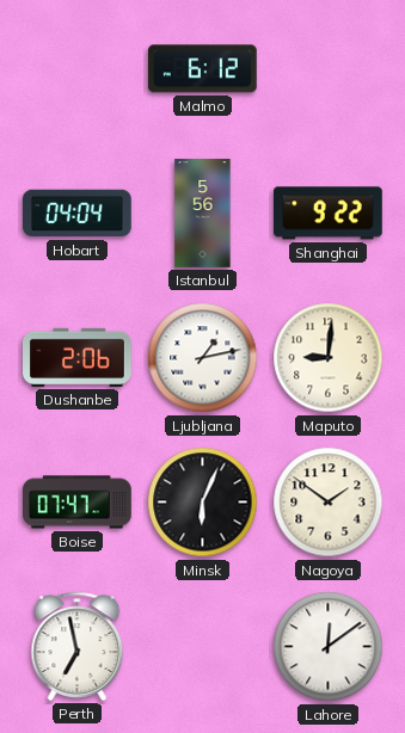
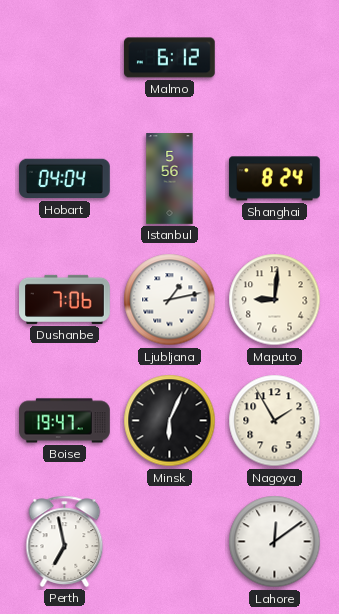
Shanghai: 9:22 -> 8:24
Dushanbe: 2:06 -> 7:06
Boise: 07:47 -> 19:47
Nagoya: 1:51 -> 1:55
